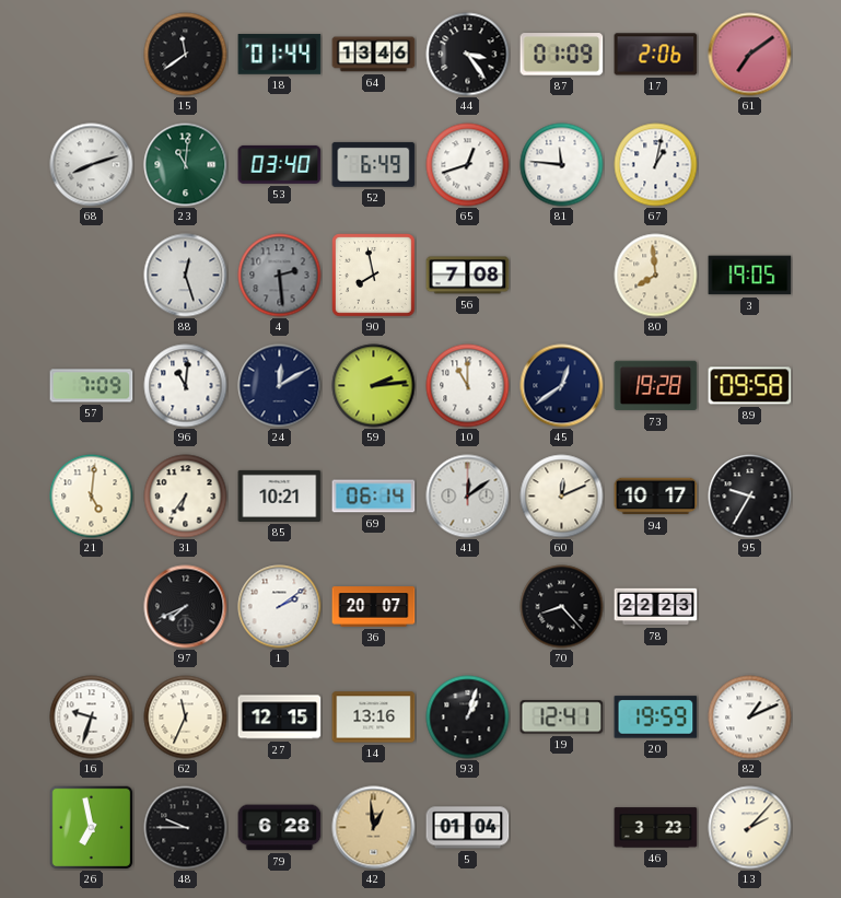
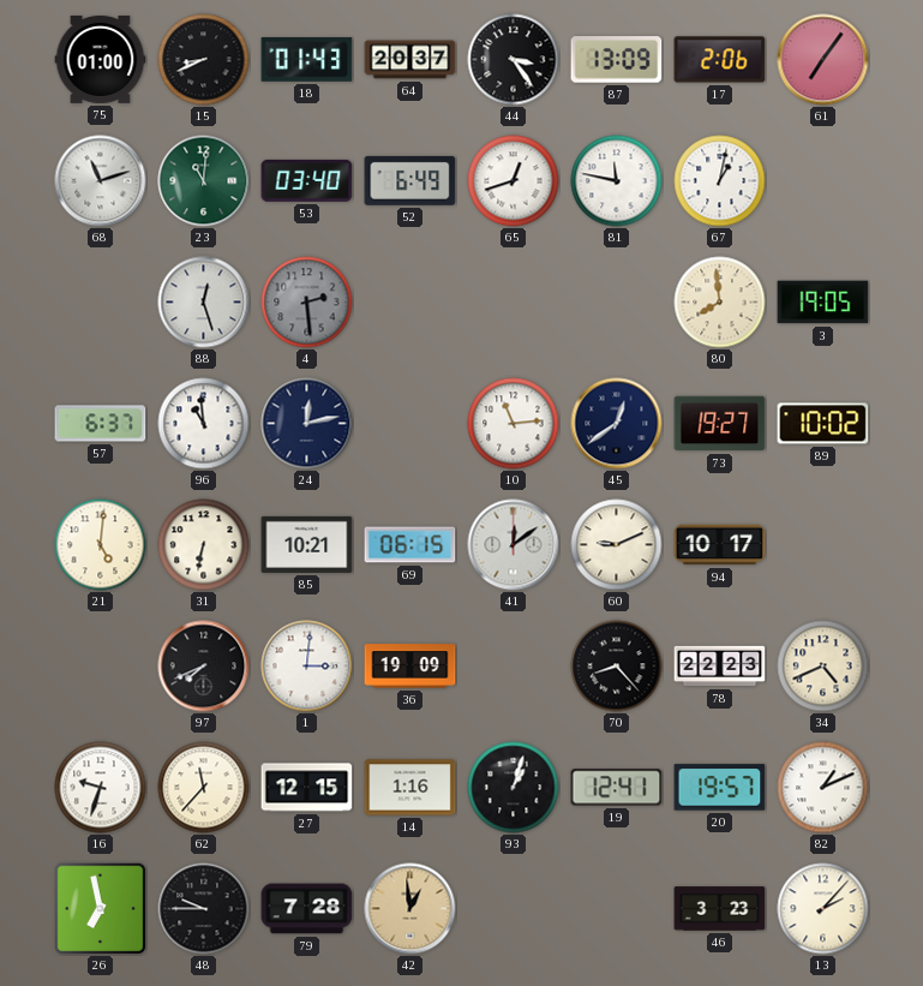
75: none -> 01:00
15: 11:39 -> 8:41
18: 01:44 -> 01:43
64: 13:46 -> 20:37
87: 01:09 -> 13:09
61: 7:09 -> 7:06
68: 8:12 -> 11:12
81: 11:46 -> 11:47
90: 7:58 -> none
56: 7:08 -> none
57: 7:09 -> 6:37
96: 11:01 -> 10:59
24: 12:10 -> 12:13
59: 2:14 -> none
10: 11:00 -> 11:14
73: 19:28 -> 19:27
89: 09:58 -> 10:02
31: 6:36 -> 6:32
69: 06:14 -> 06:15
60: 12:11 -> 9:11
95: 9:35 -> none
1: 2:09 -> 3:01
36: 20:07 -> 19:09
34: none -> 4:41
62: 11:34 -> 11:37
14: 13:16 -> 1:16
20: 19:59 -> 19:57
79: 6:28 -> 7:28
5: 01:04 -> none
